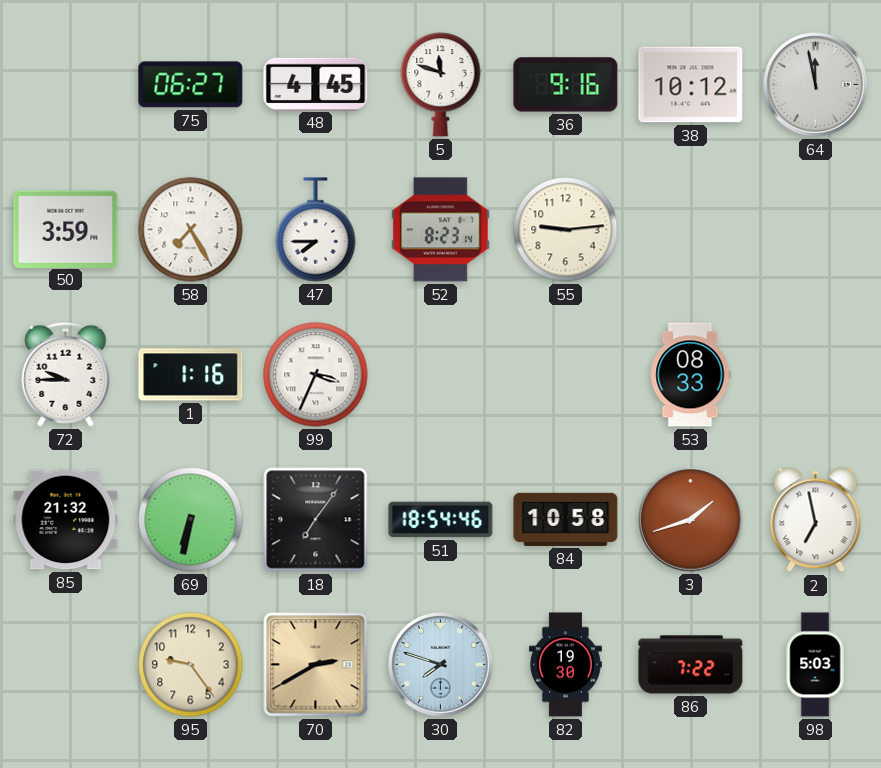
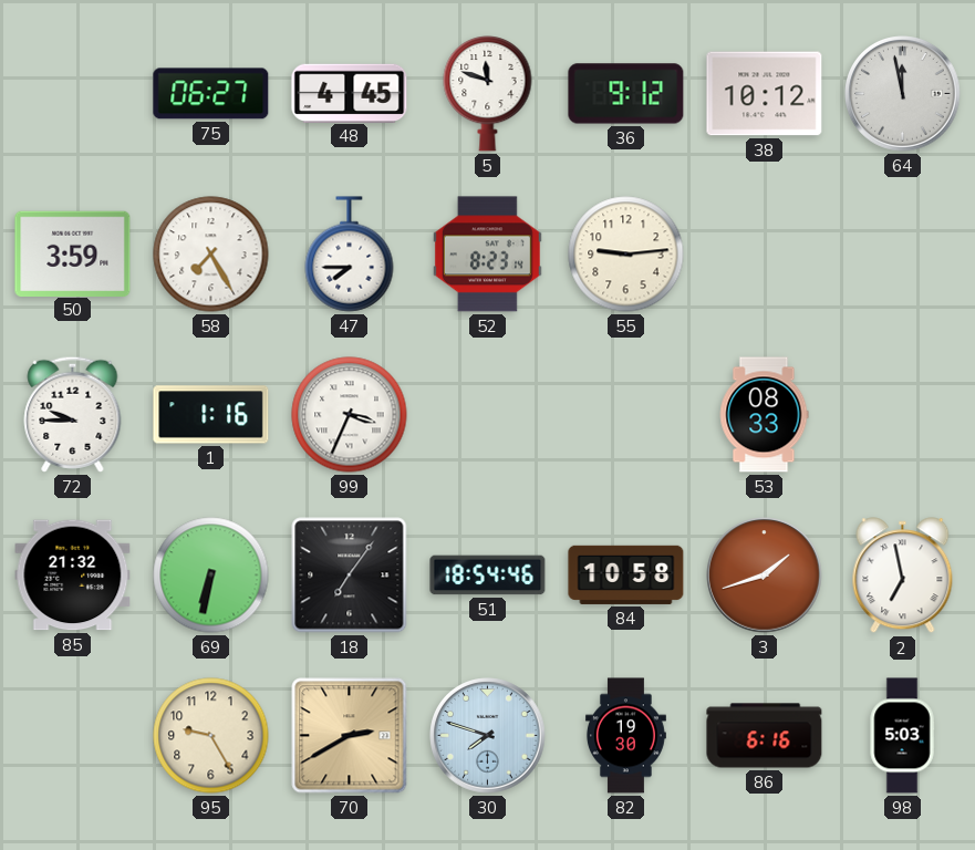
36: 9:16 -> 9:12
95: 9:24 -> 9:25
86: 7:22 -> 6:16
